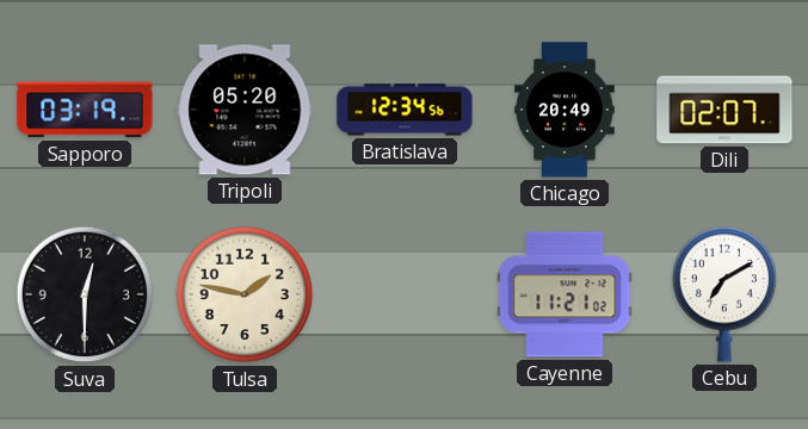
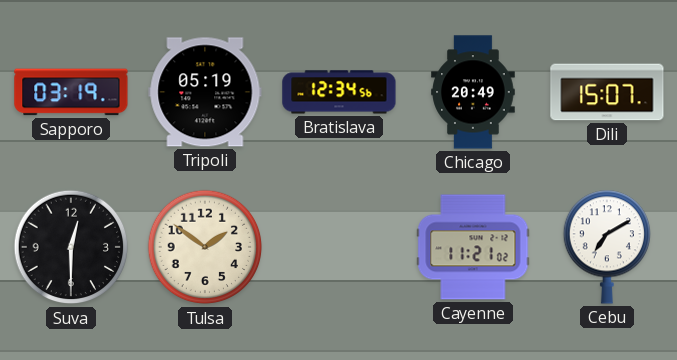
Tripoli: 05:20 -> 05:19
Dili: 02:07 -> 15:07
Tulsa: 1:47 -> 1:51
